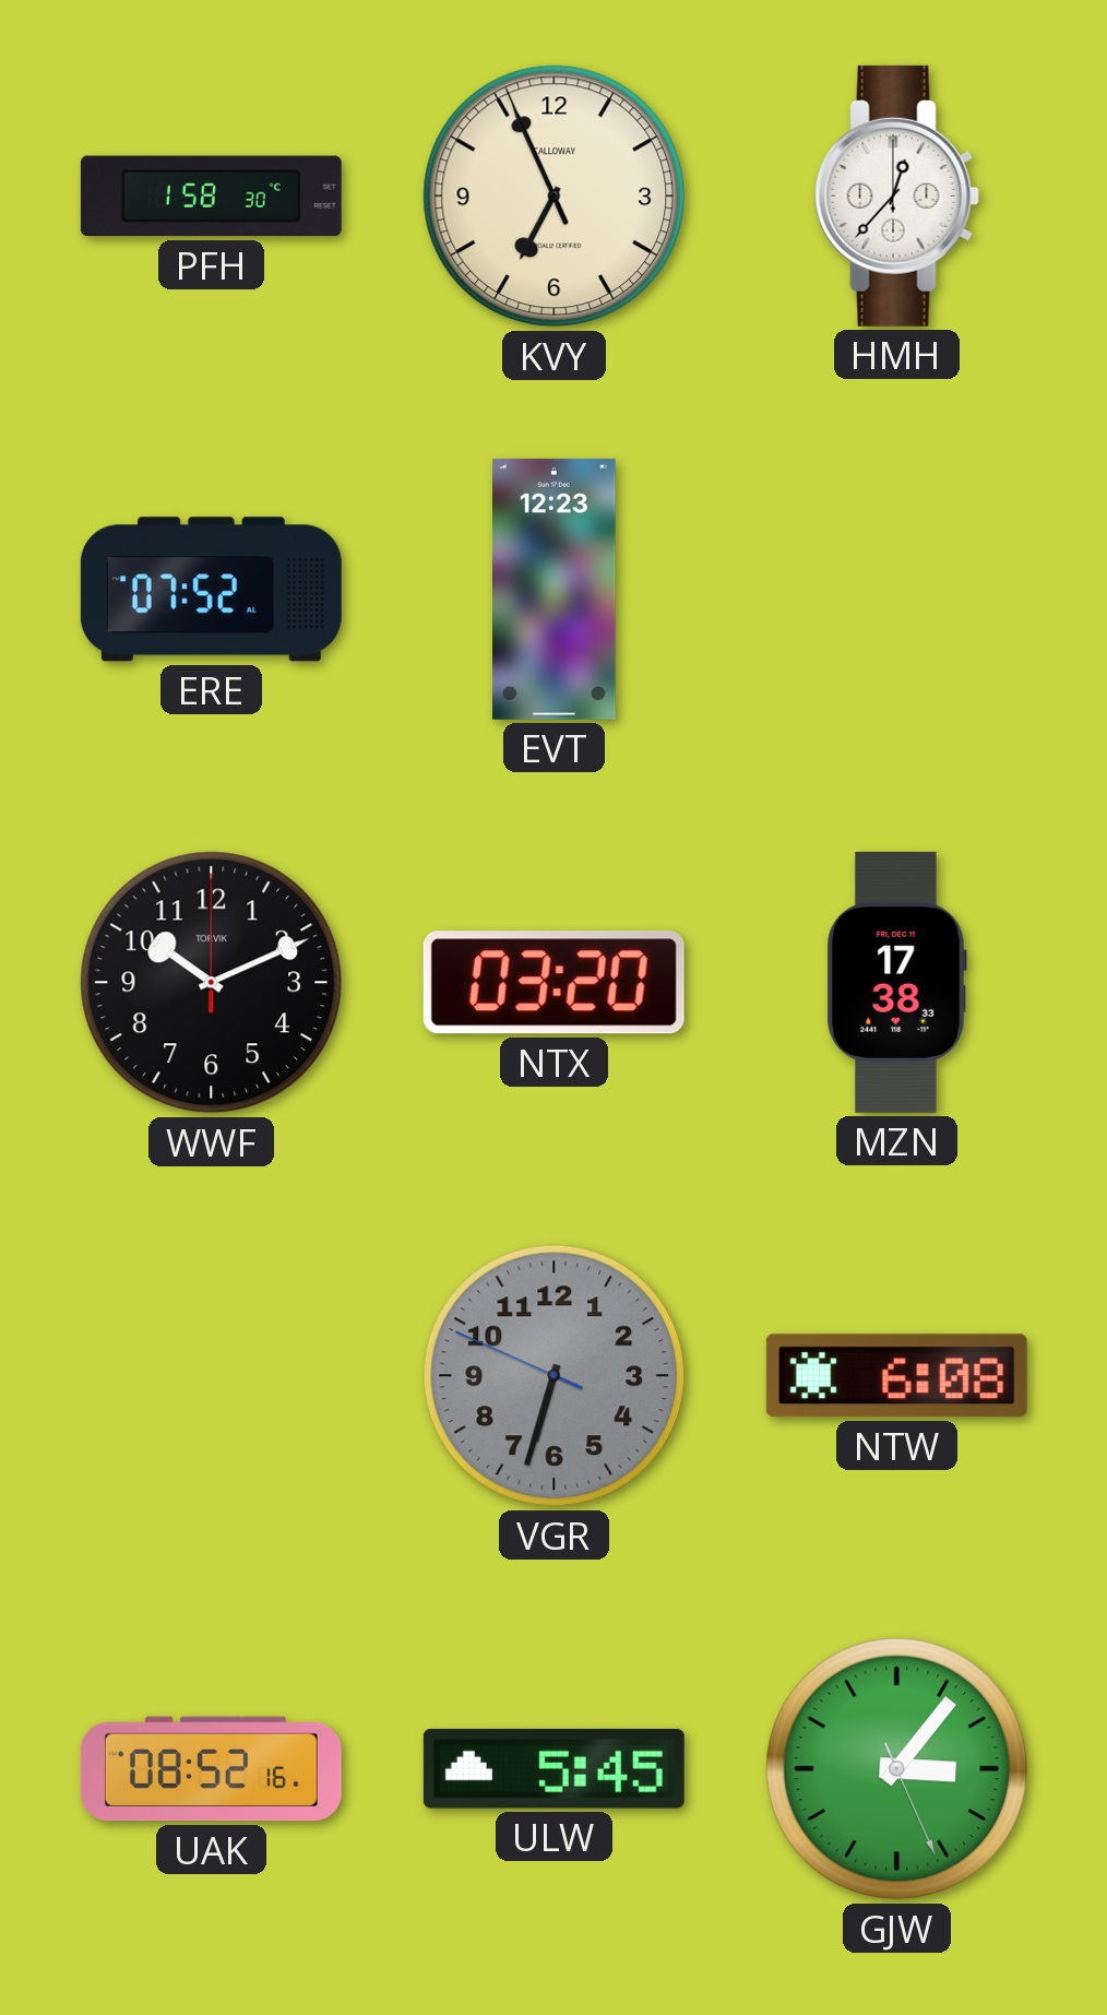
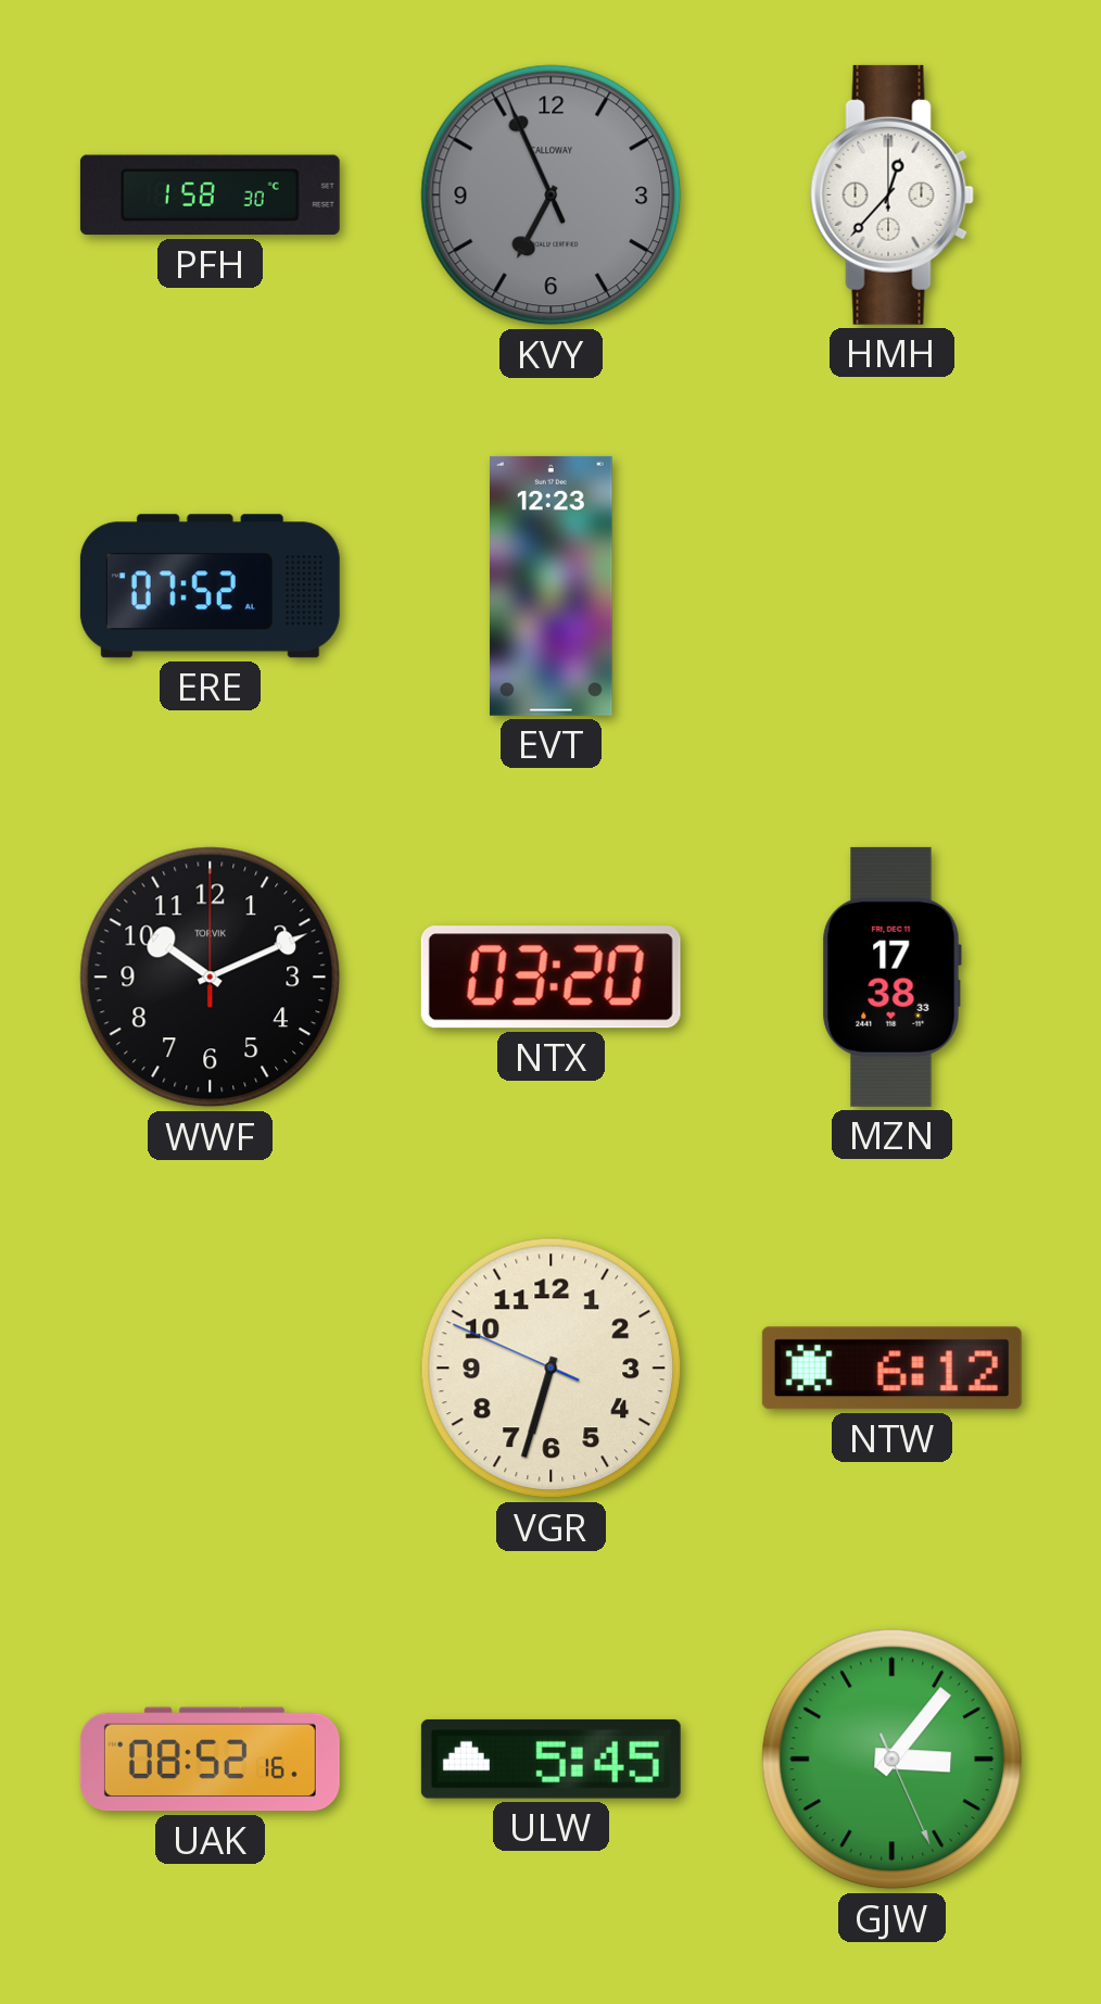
KVY dial: cream -> grey
VGR dial: grey -> cream
NTW: 6:08 -> 6:12
